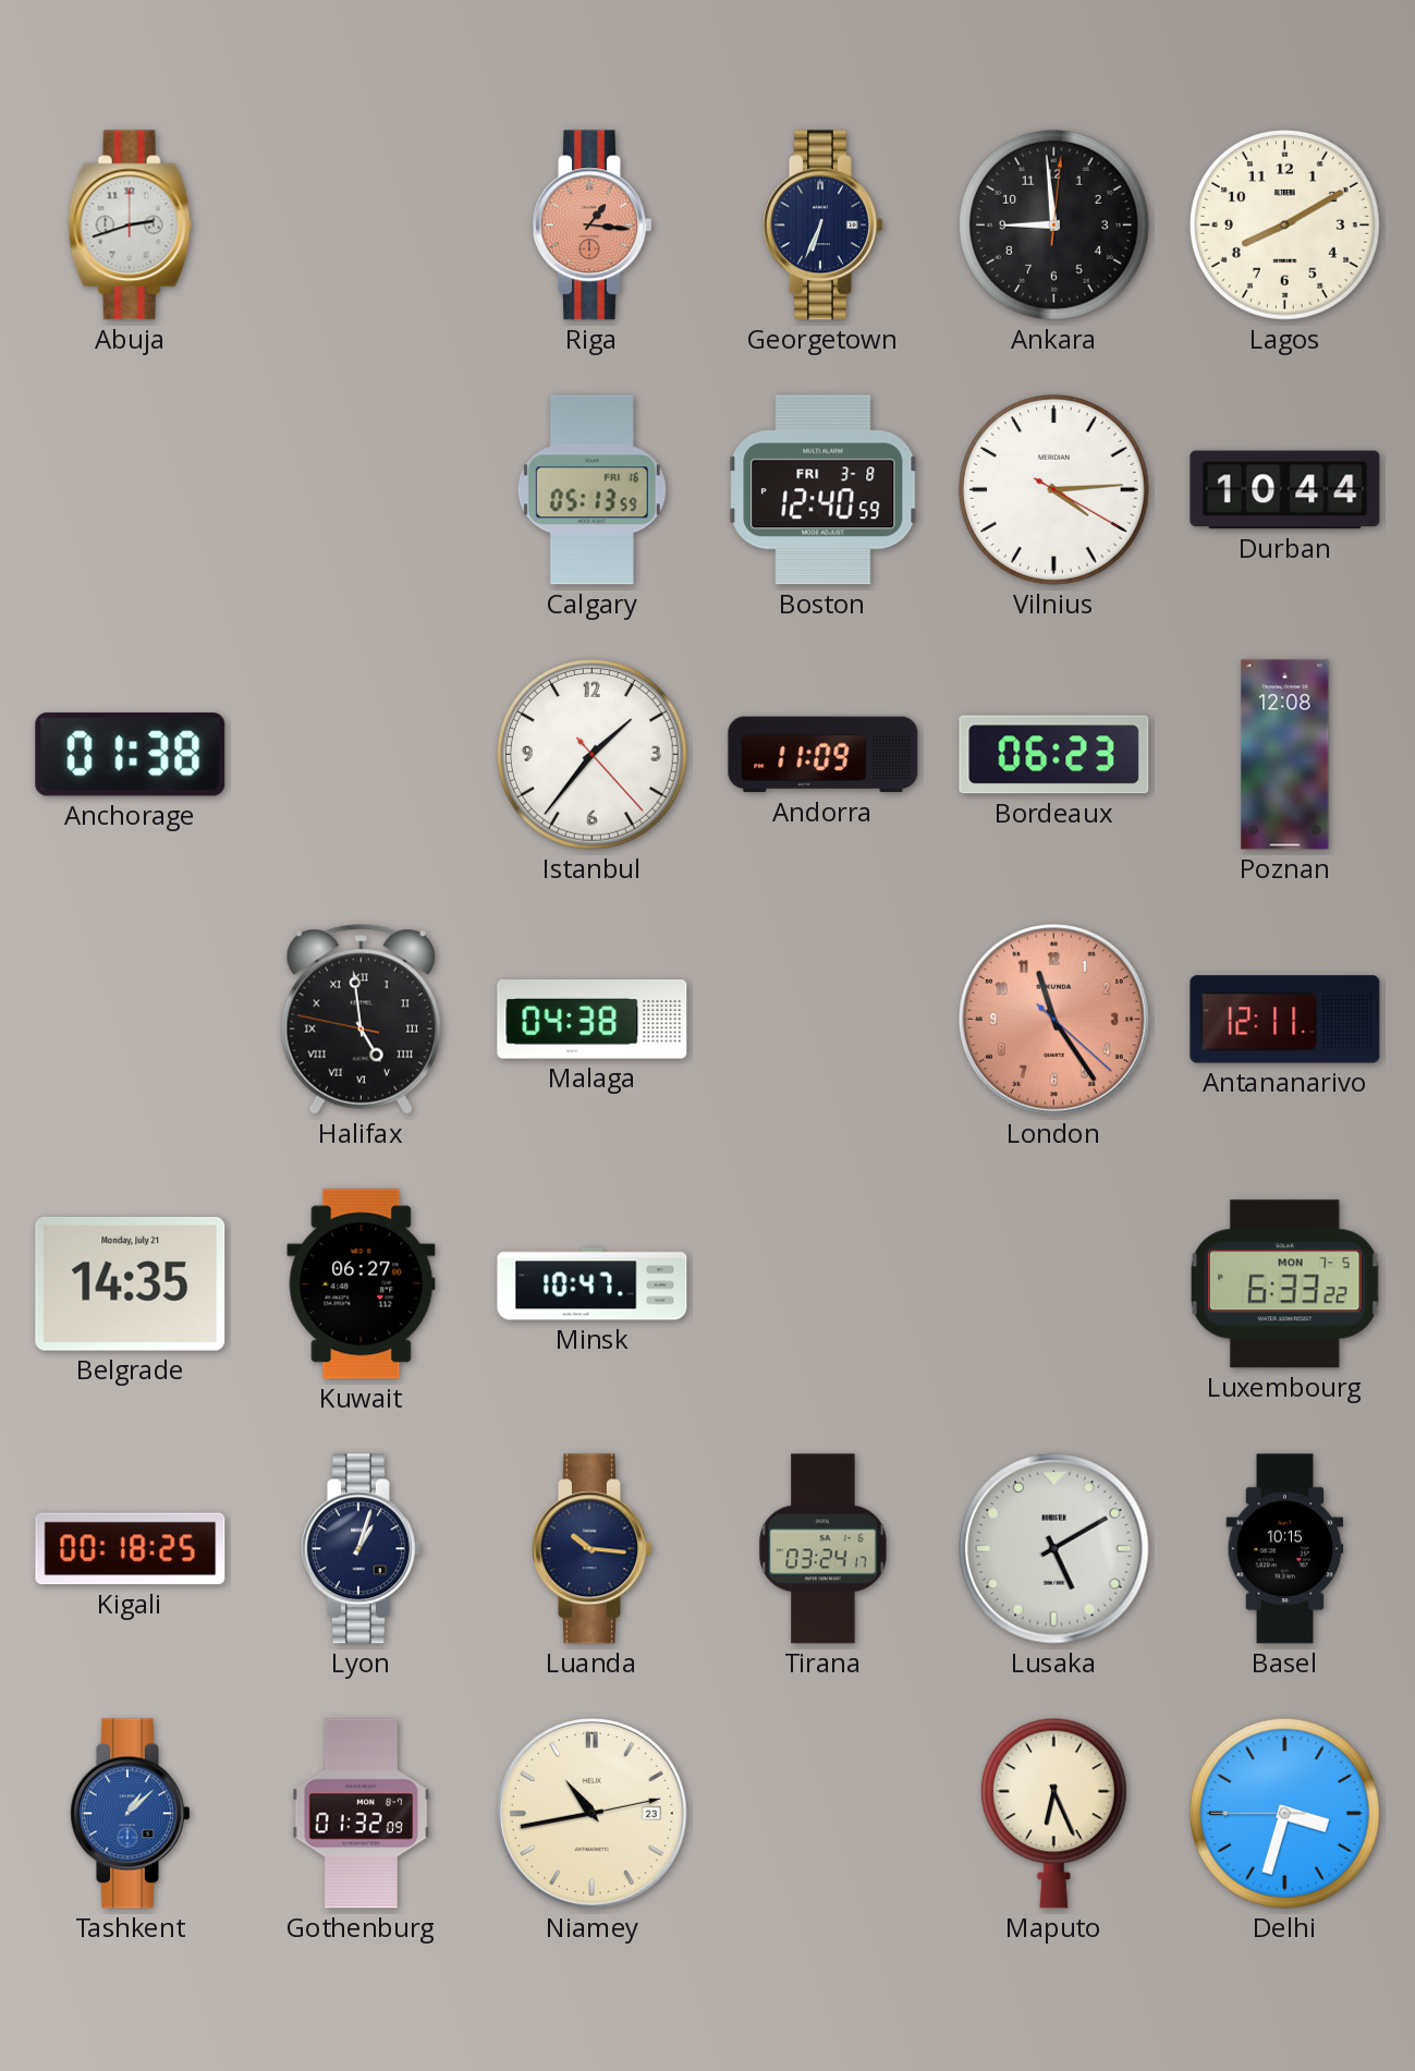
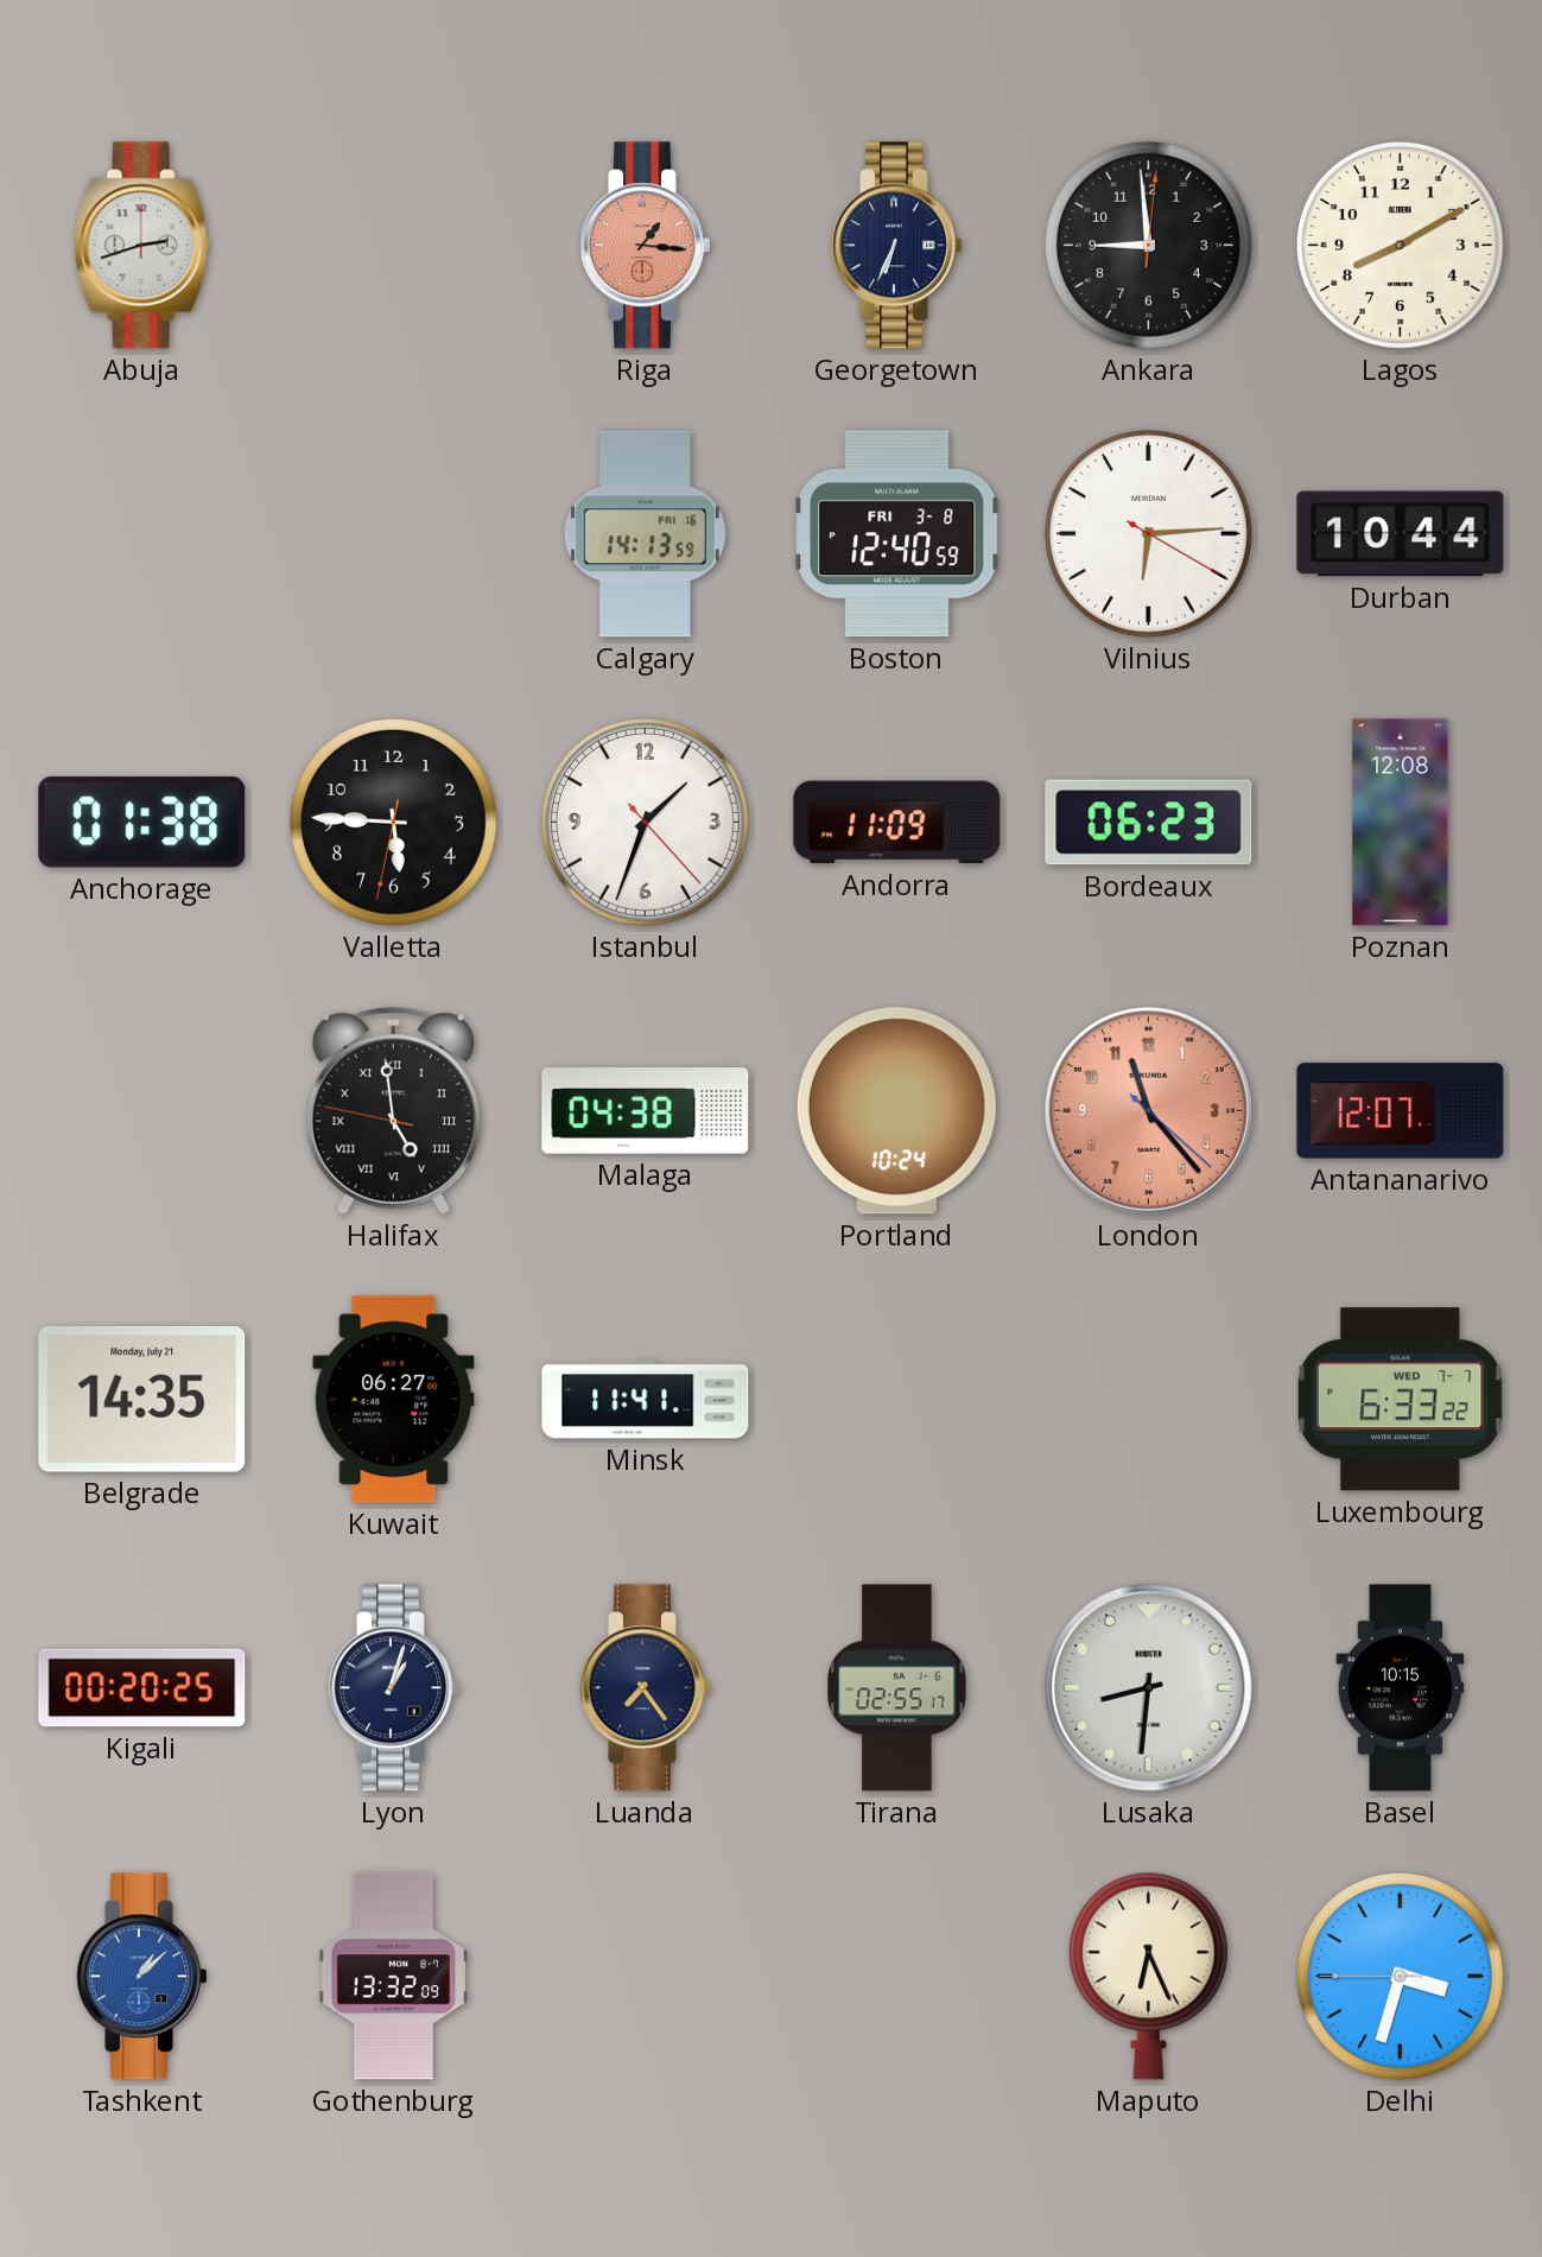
Calgary: 05:13 -> 14:13
Vilnius: 4:14 -> 6:14
Valletta: none -> 5:45
Istanbul: 1:36 -> 1:33
Portland: none -> 10:24
London: 11:24 -> 11:23
Antananarivo: 12:11 -> 12:07
Minsk: 10:47 -> 11:41
Luxembourg date: MON 7-5 -> WED 7-7
Kigali: 00:18 -> 00:20
Luanda: 10:16 -> 7:24
Tirana: 03:24 -> 02:55
Lusaka: 5:10 -> 8:31
Gothenburg: 01:32 -> 13:32
Niamey: 10:43 -> none
